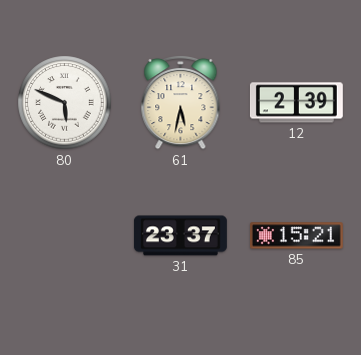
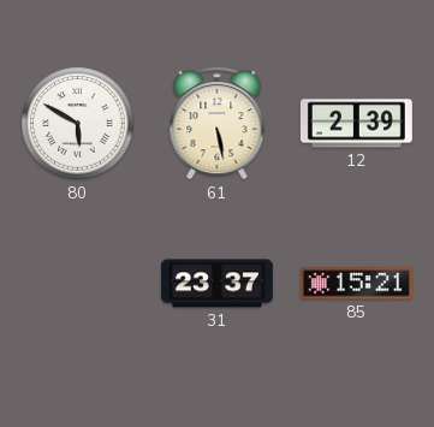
80: 5:49 -> 5:50
61: 5:32 -> 5:28
